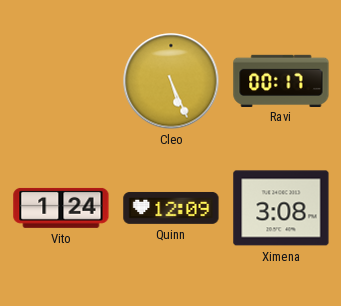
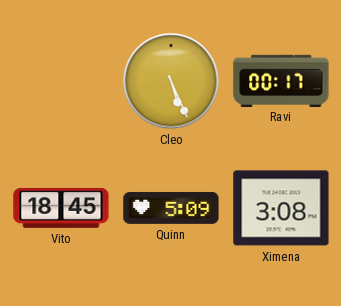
Vito: 1:24 -> 18:45
Quinn: 12:09 -> 5:09
